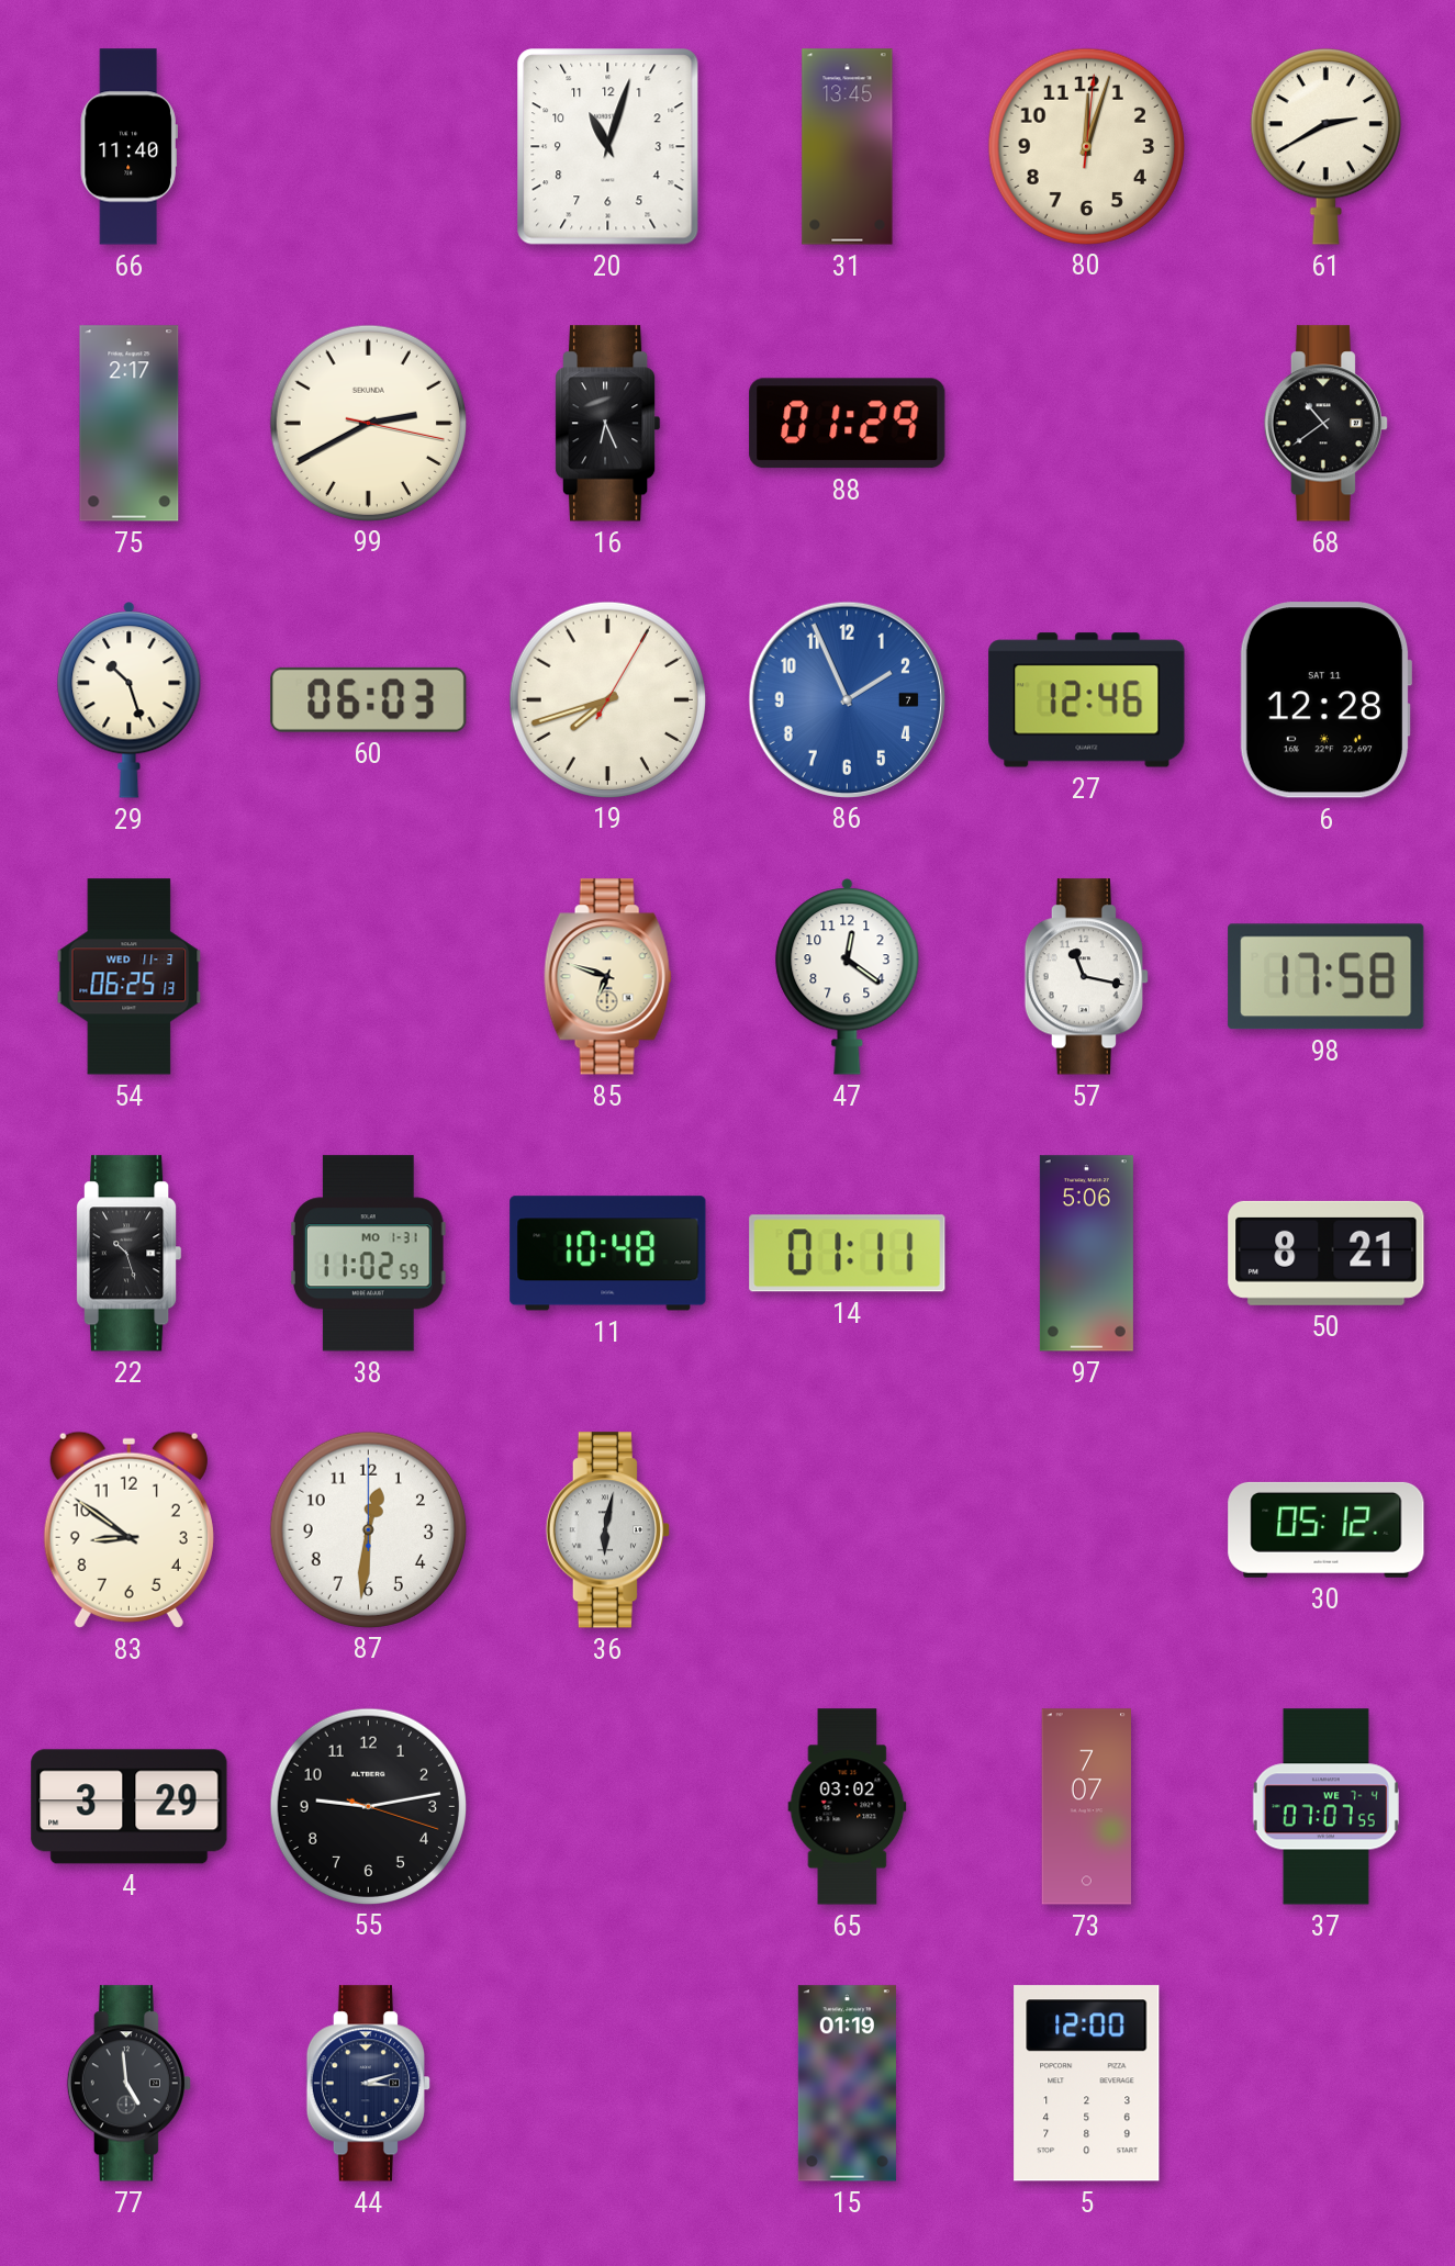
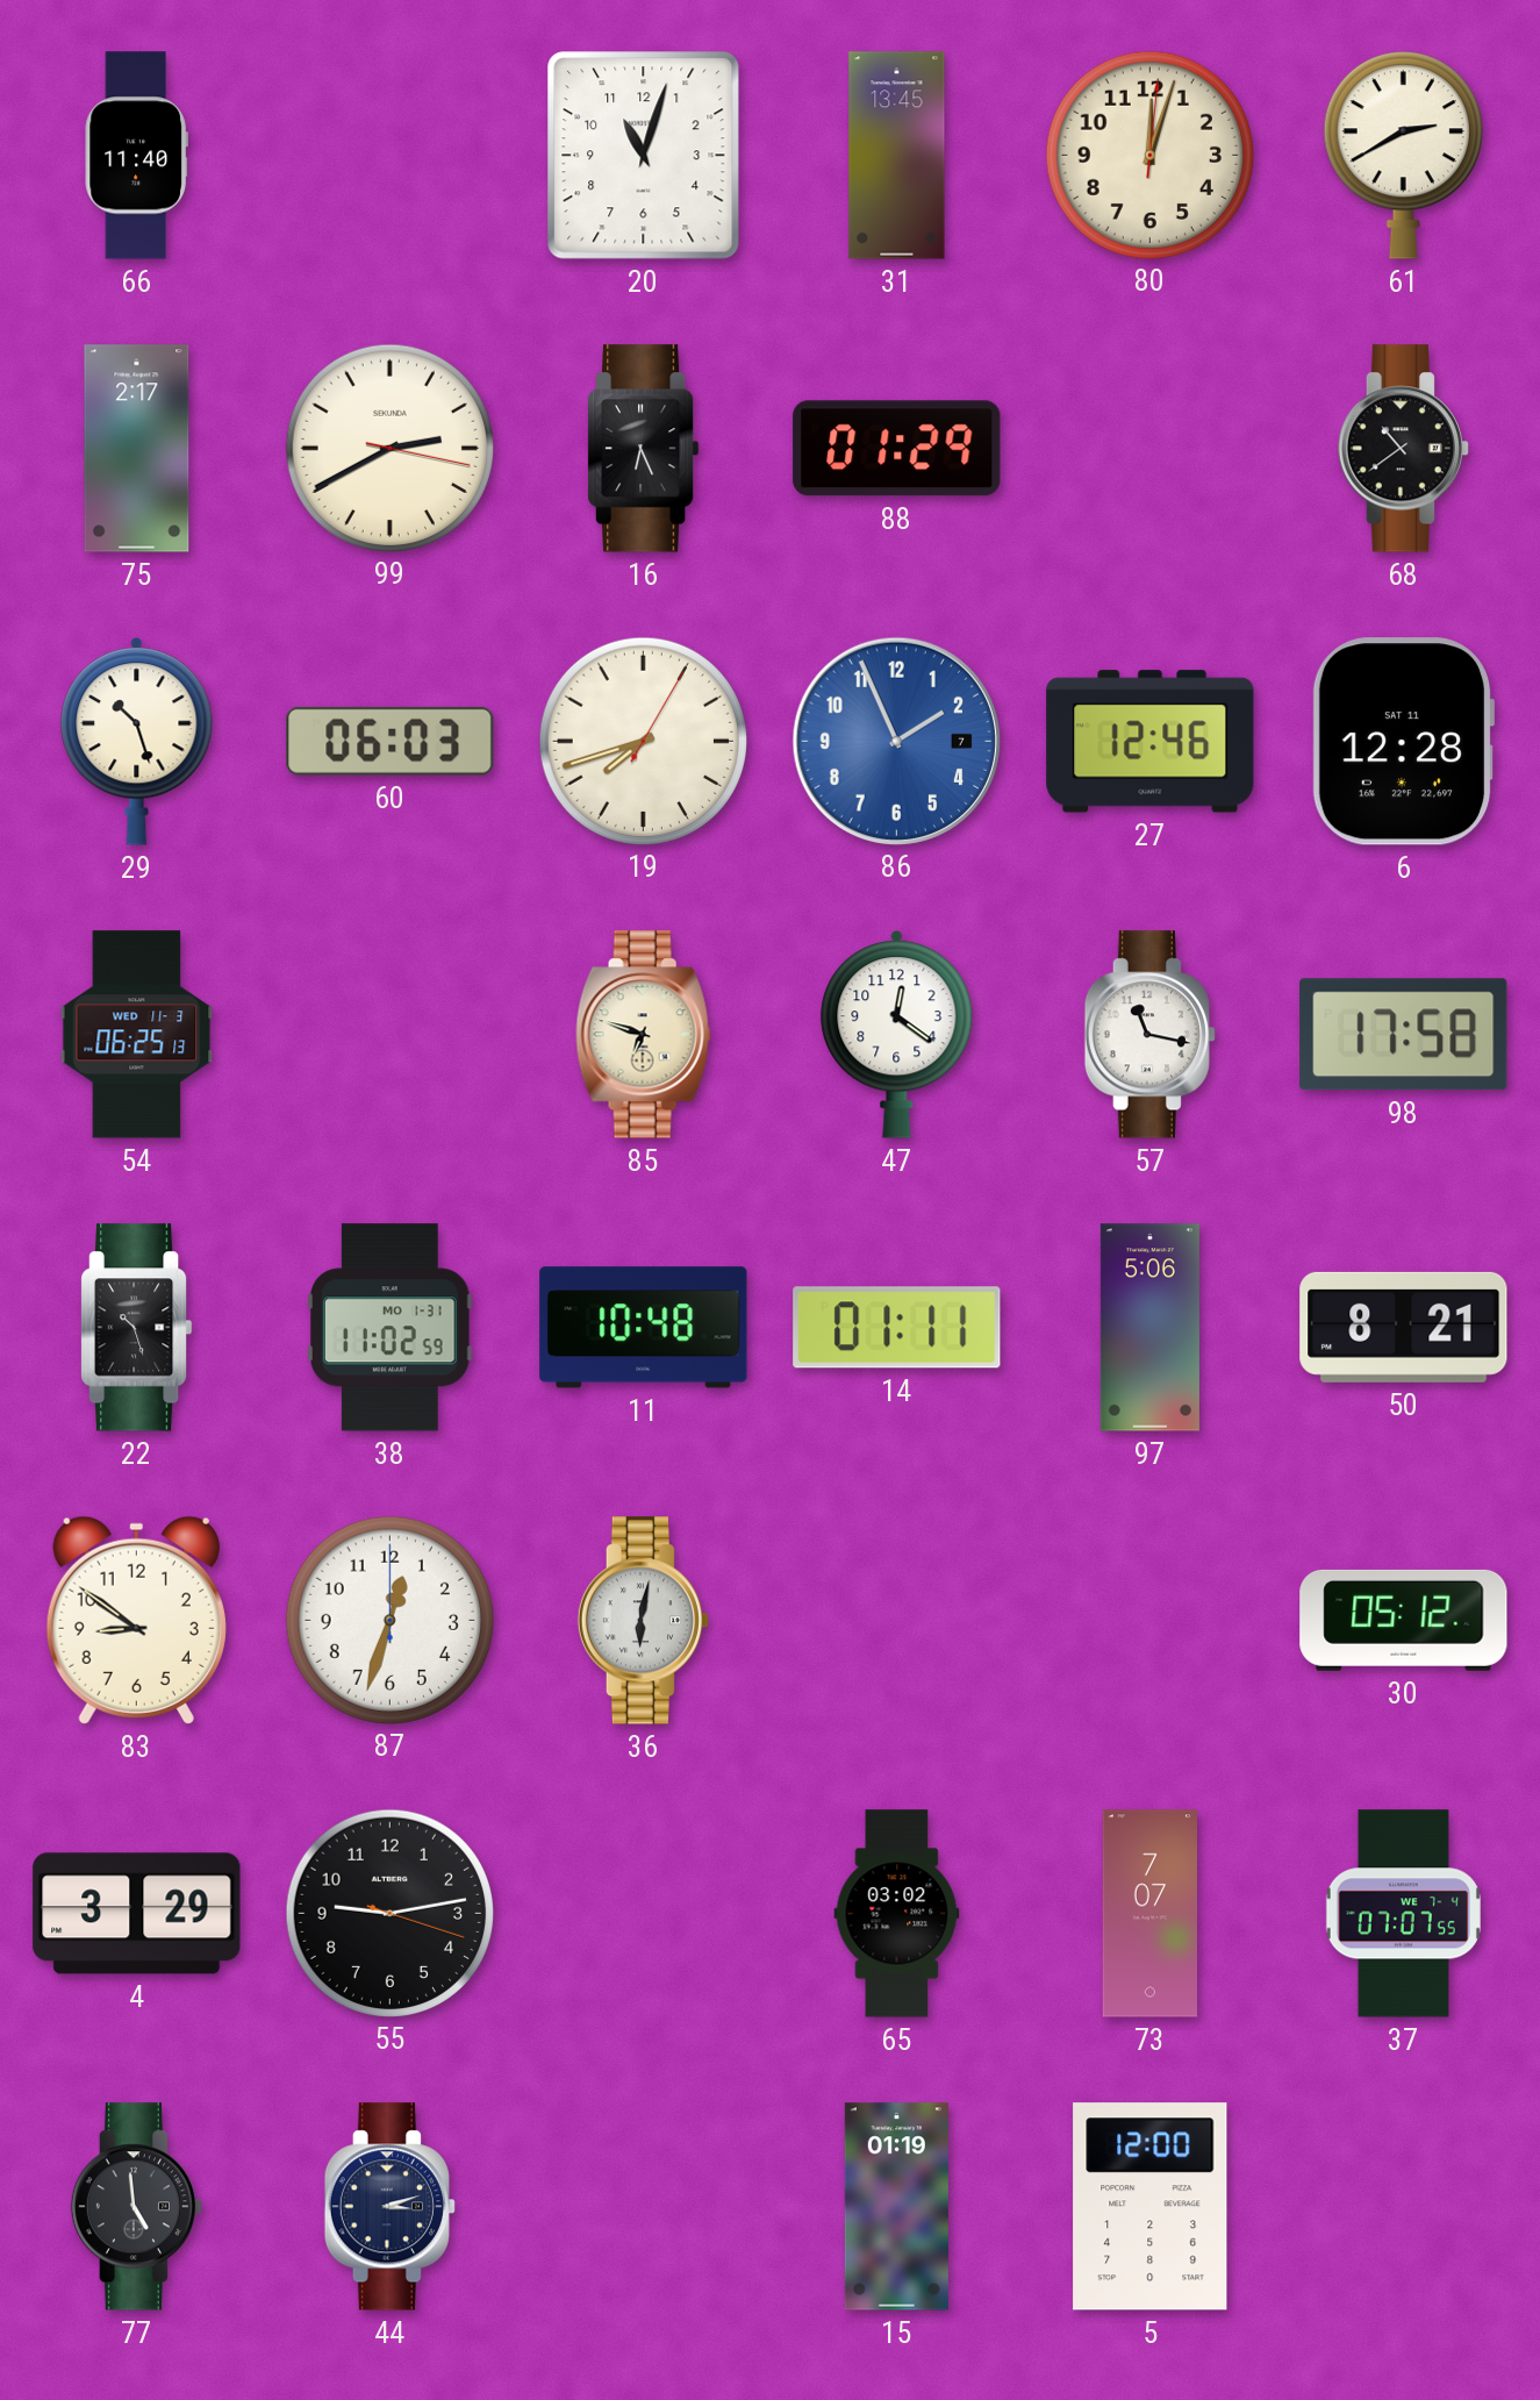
87: 12:31 -> 12:33
